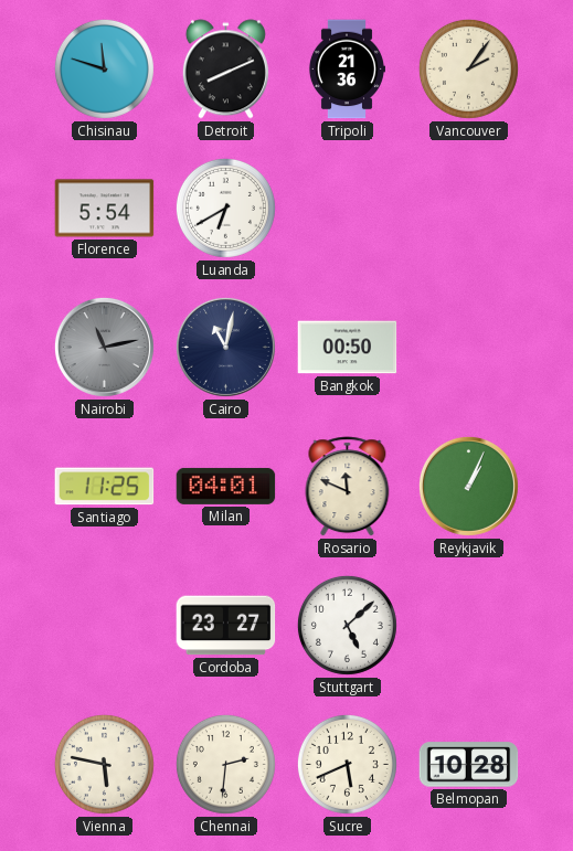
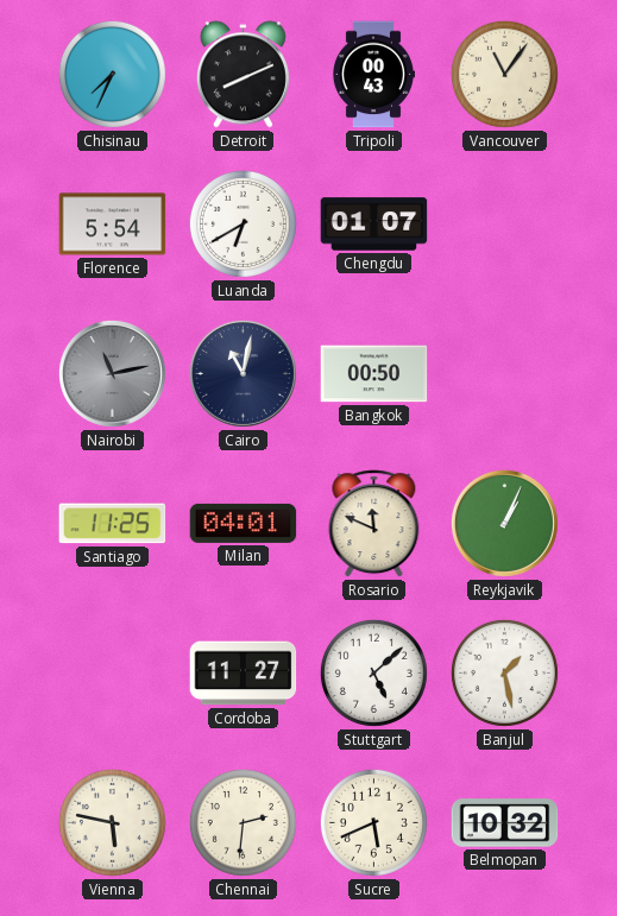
Chisinau: 11:48 -> 7:34
Tripoli: 21:36 -> 00:43
Vancouver: 2:06 -> 11:06
Chengdu: none -> 01:07
Cordoba: 23:27 -> 11:27
Banjul: none -> 1:28
Belmopan: 10:28 -> 10:32
